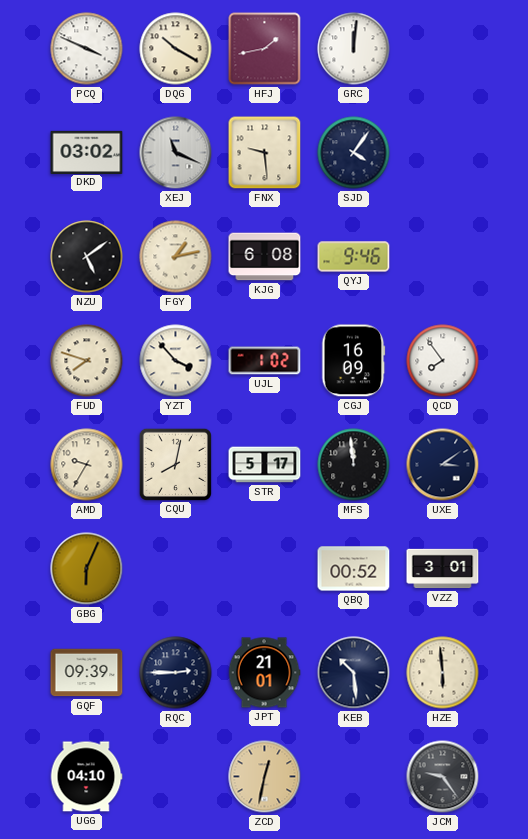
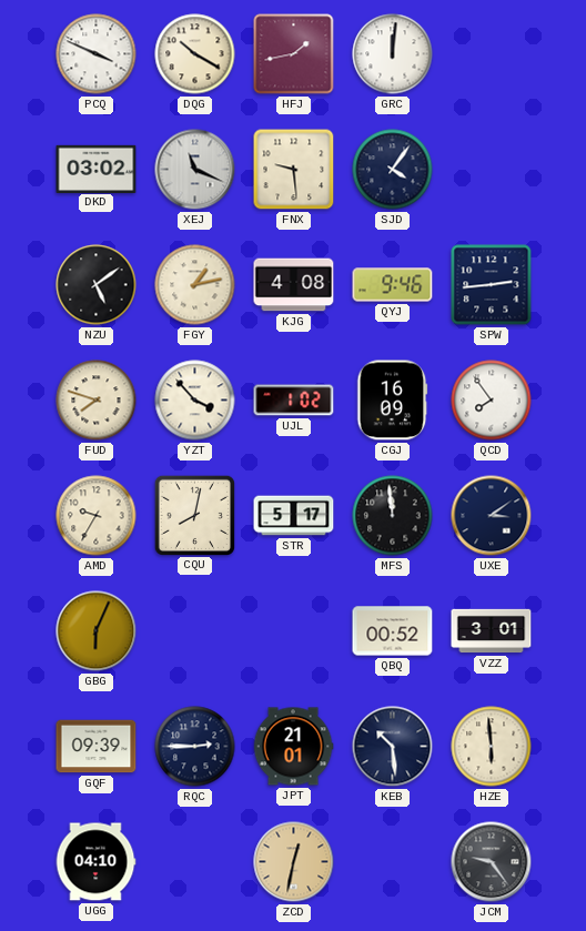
KJG: 6:08 -> 4:08
SPW: none -> 2:44
